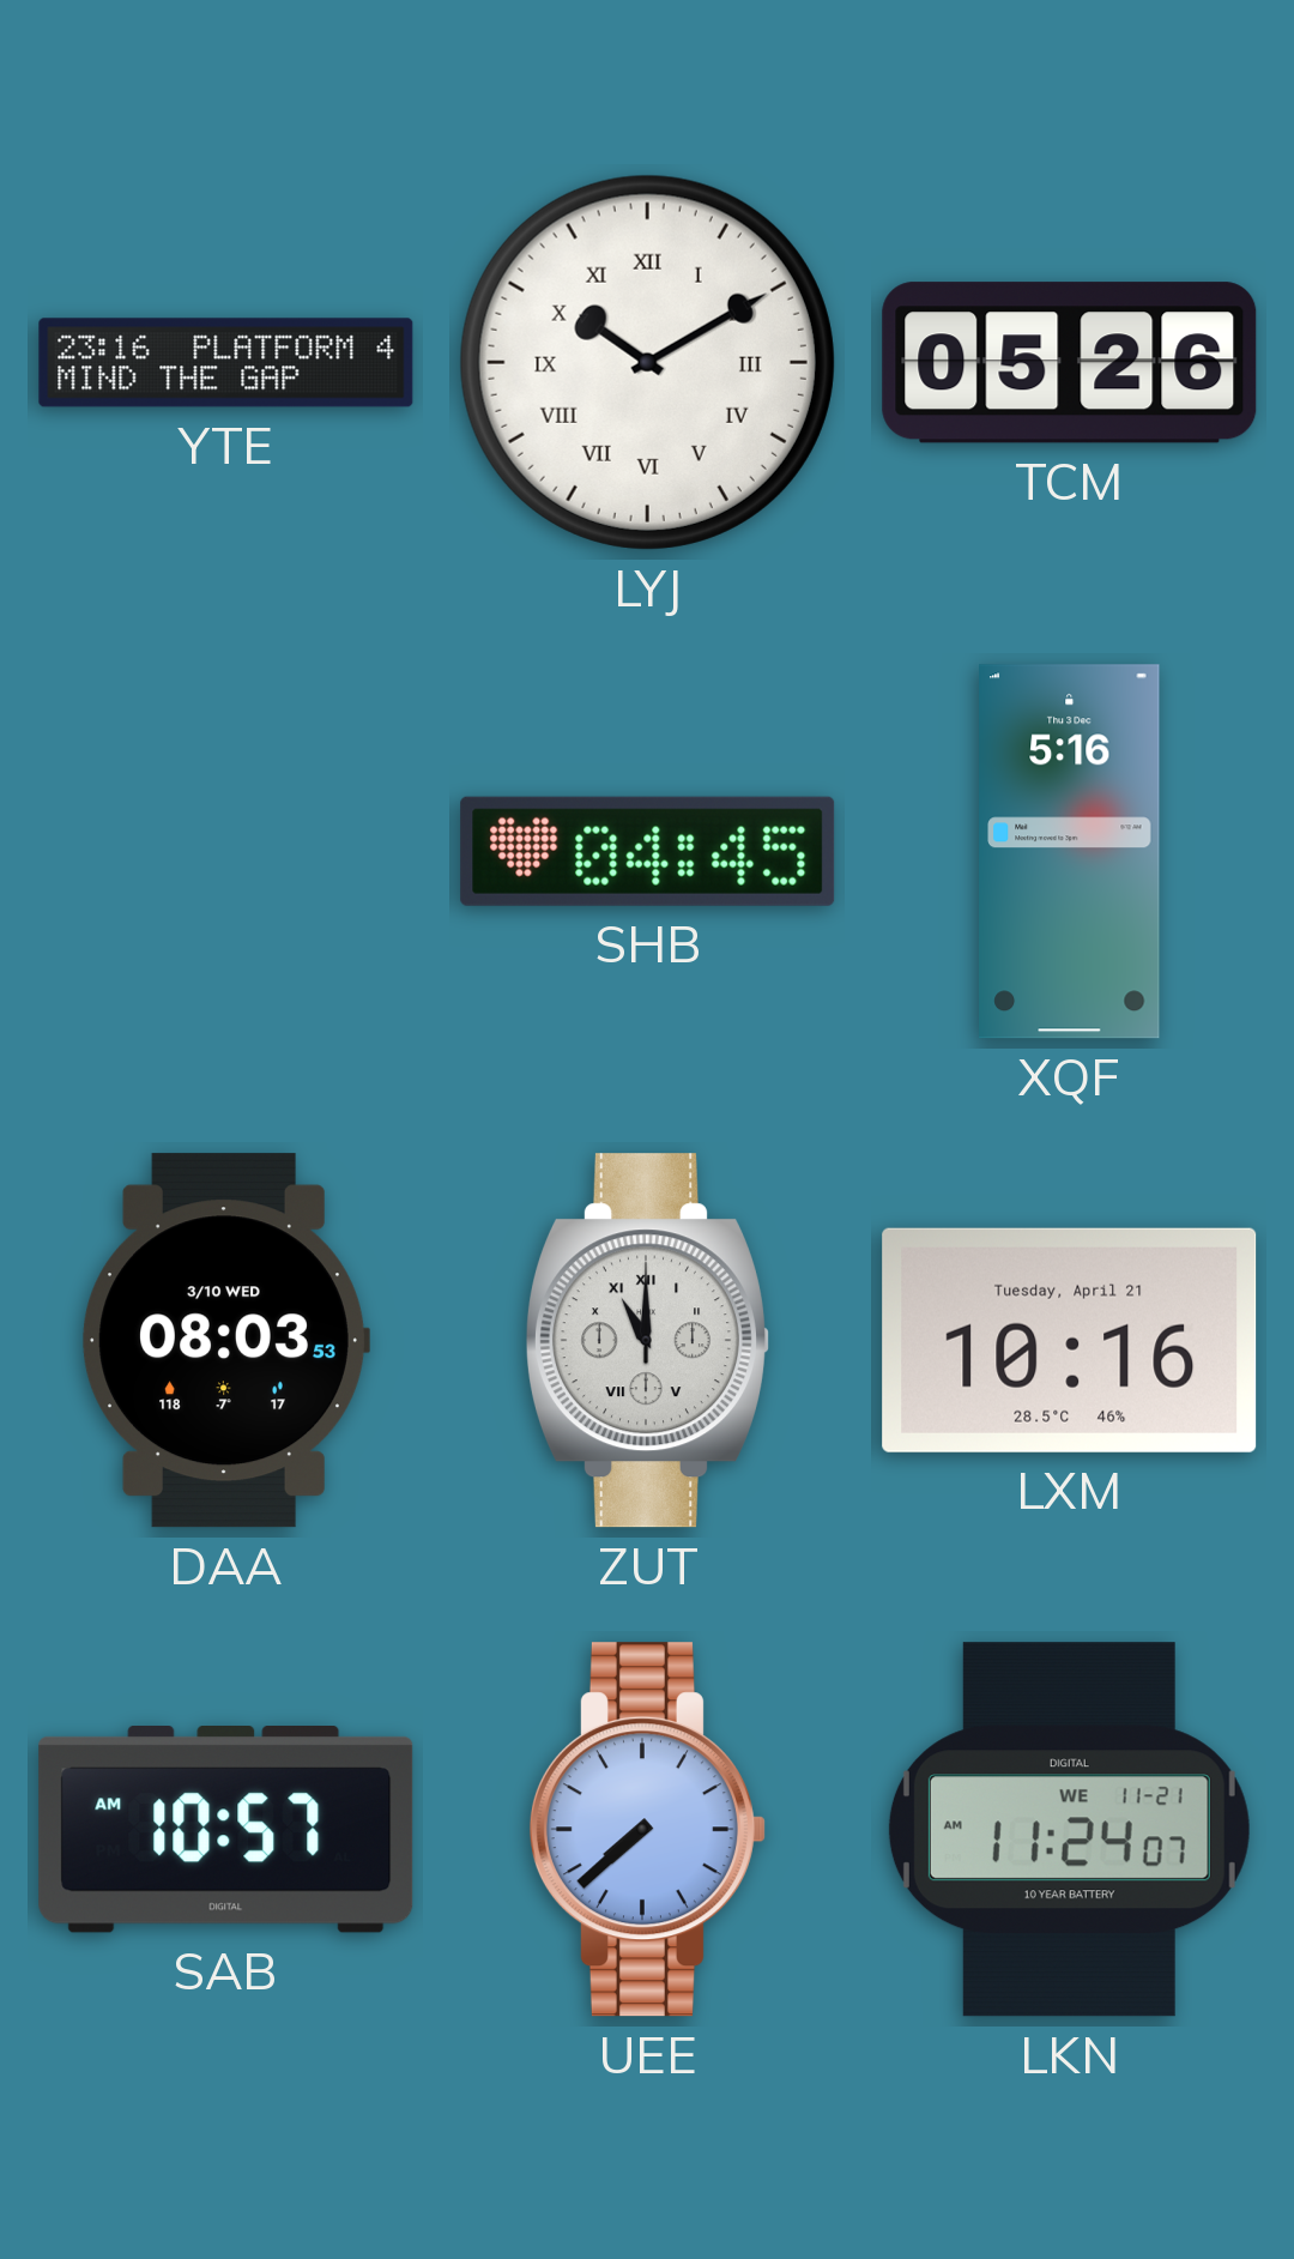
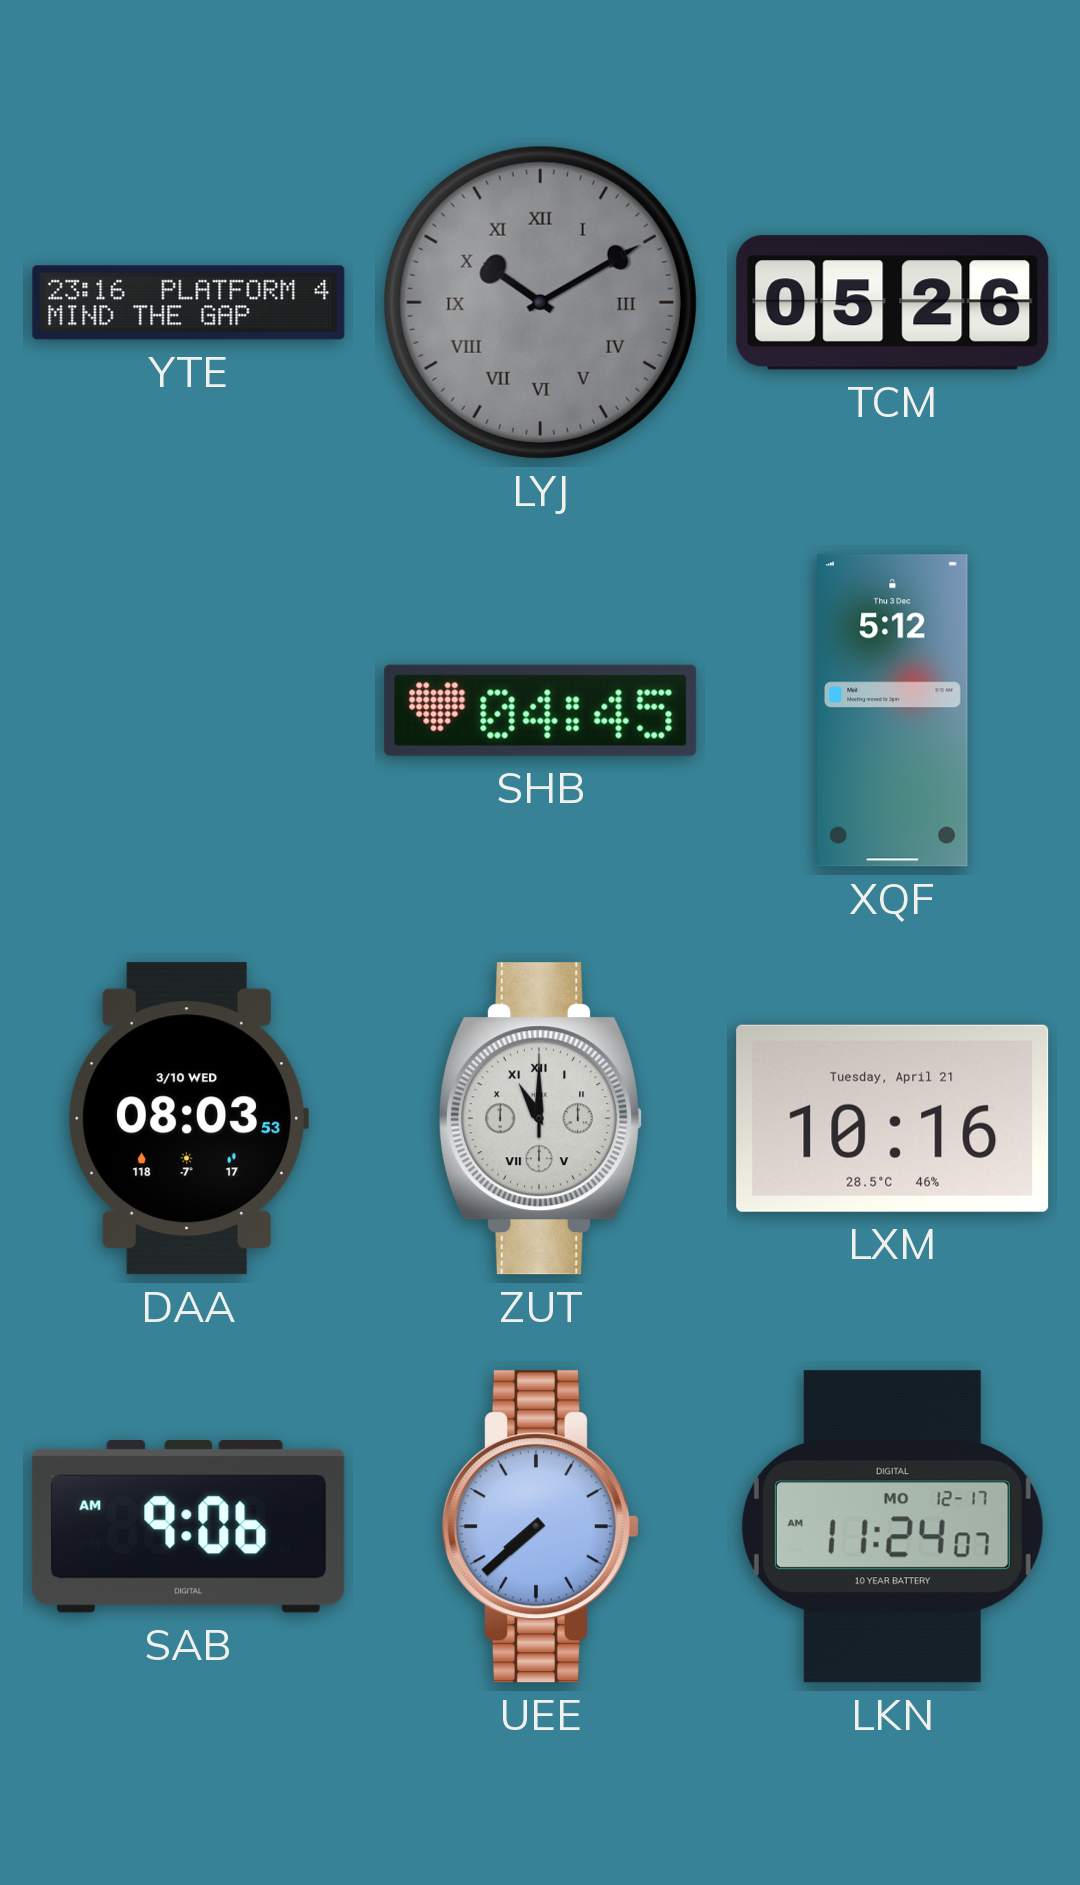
LYJ dial: white -> grey
XQF: 5:16 -> 5:12
SAB: 10:57 -> 9:06
LKN date: WE 11-21 -> MO 12-17
